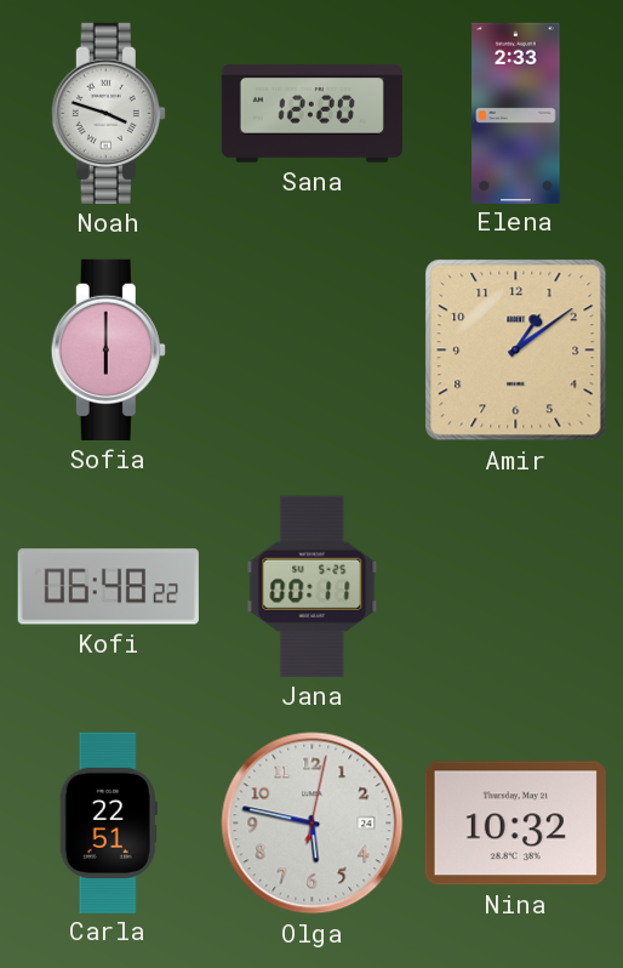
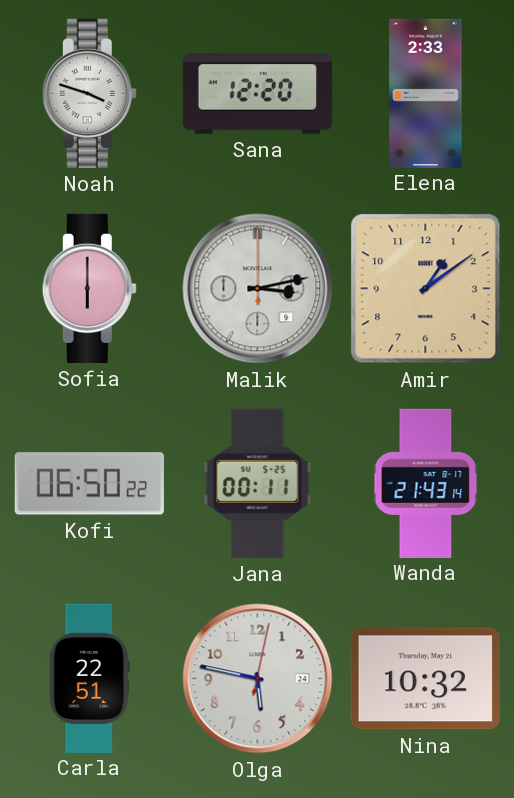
Malik: none -> 3:13
Kofi: 06:48 -> 06:50
Wanda: none -> 21:43
